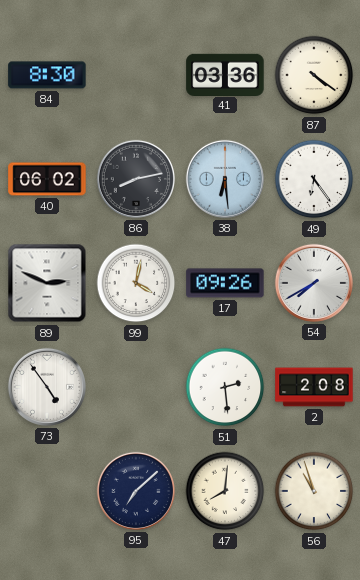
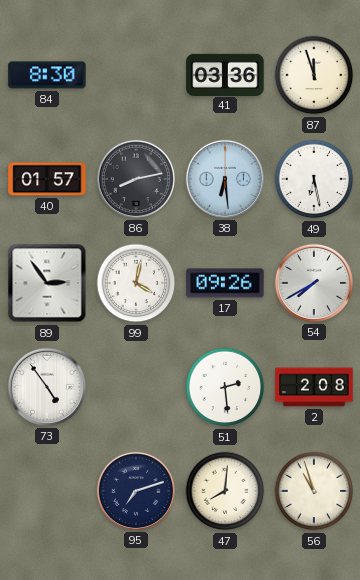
87: 4:21 -> 11:57
40: 06:02 -> 01:57
49: 6:24 -> 6:28
89: 2:49 -> 2:54
95: 7:08 -> 7:12
